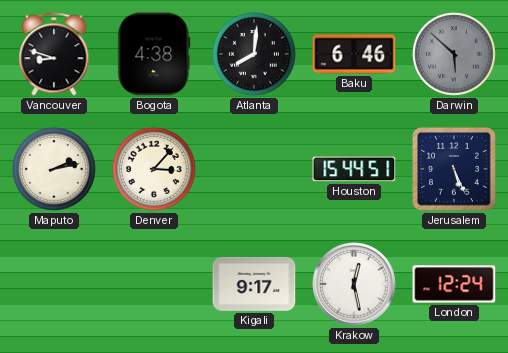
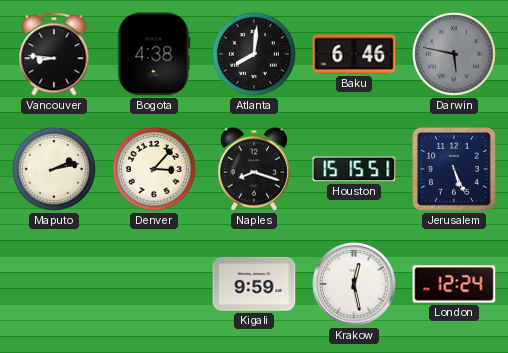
Vancouver: 8:48 -> 8:46
Darwin: 5:52 -> 5:47
Naples: none -> 8:18
Houston: 15:44 -> 15:15
Kigali: 9:17 -> 9:59
